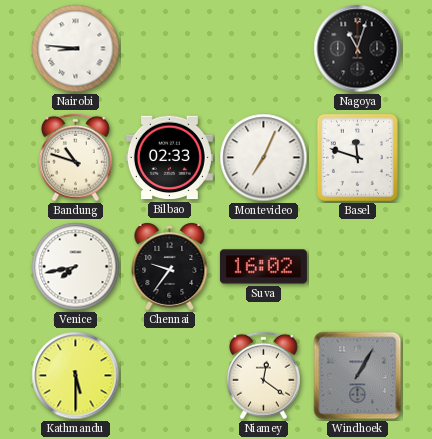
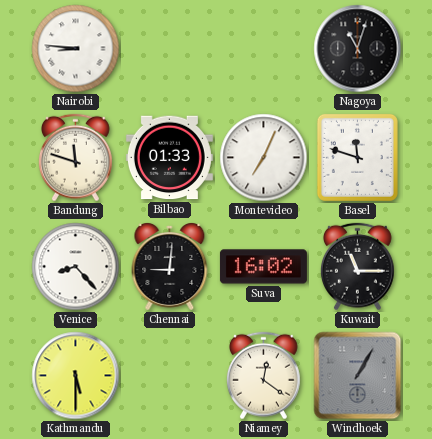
Bandung: 10:48 -> 11:48
Bilbao: 02:33 -> 01:33
Venice: 7:43 -> 8:23
Chennai: 9:36 -> 9:01
Kuwait: none -> 11:15
